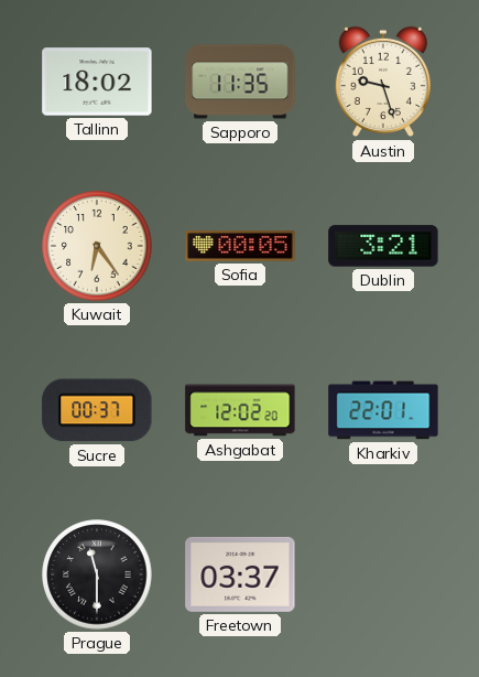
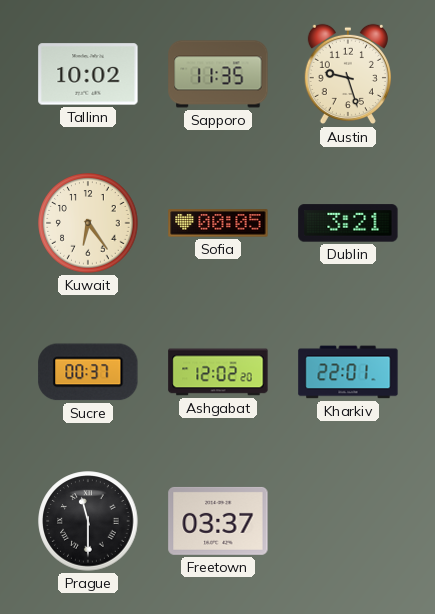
Tallinn: 18:02 -> 10:02
